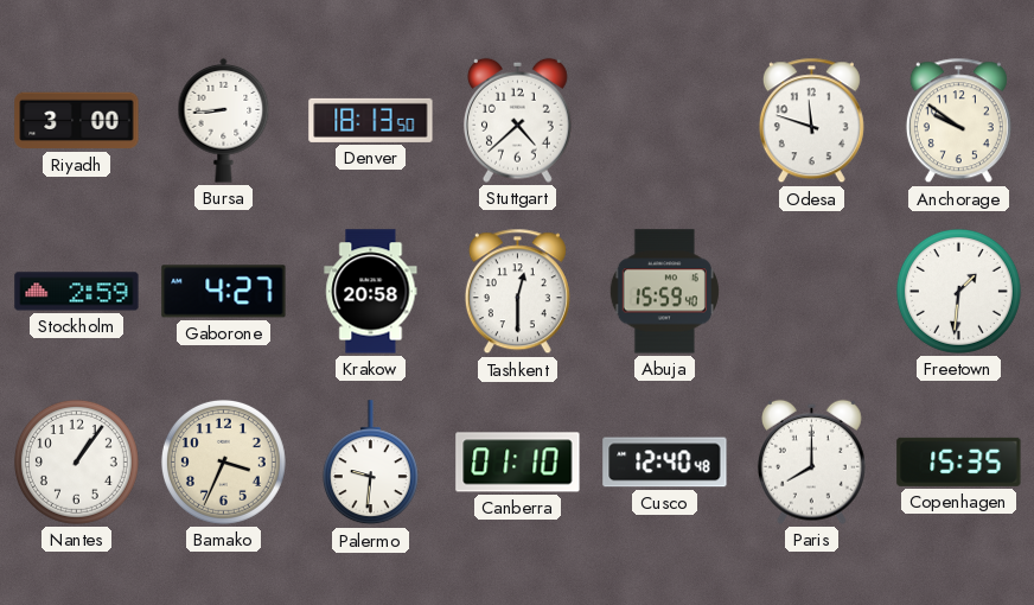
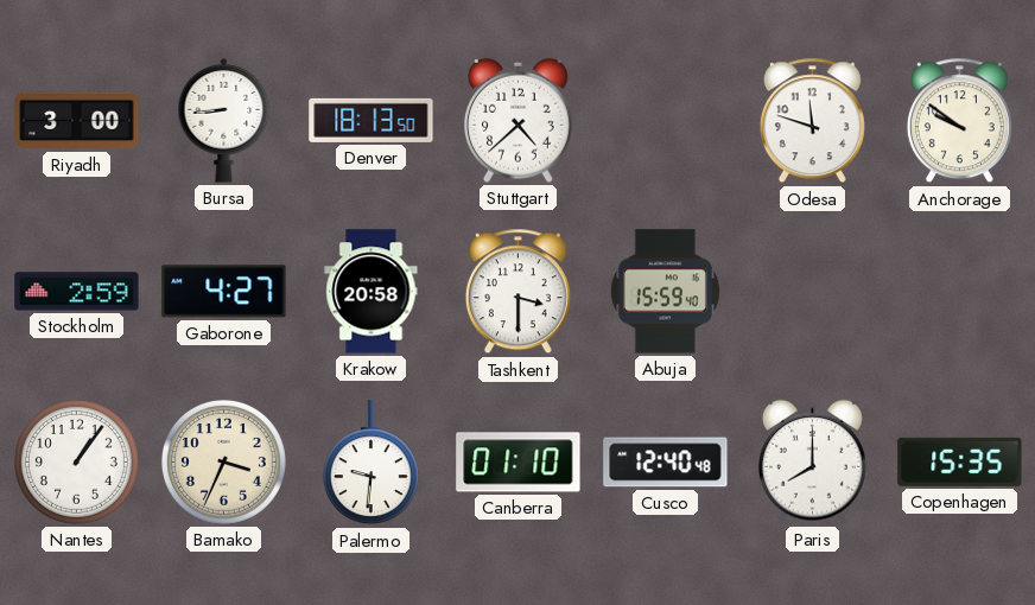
Tashkent: 12:30 -> 3:30
Freetown: 1:31 -> none
